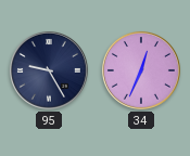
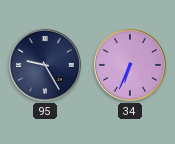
34: 12:34 -> 6:34
